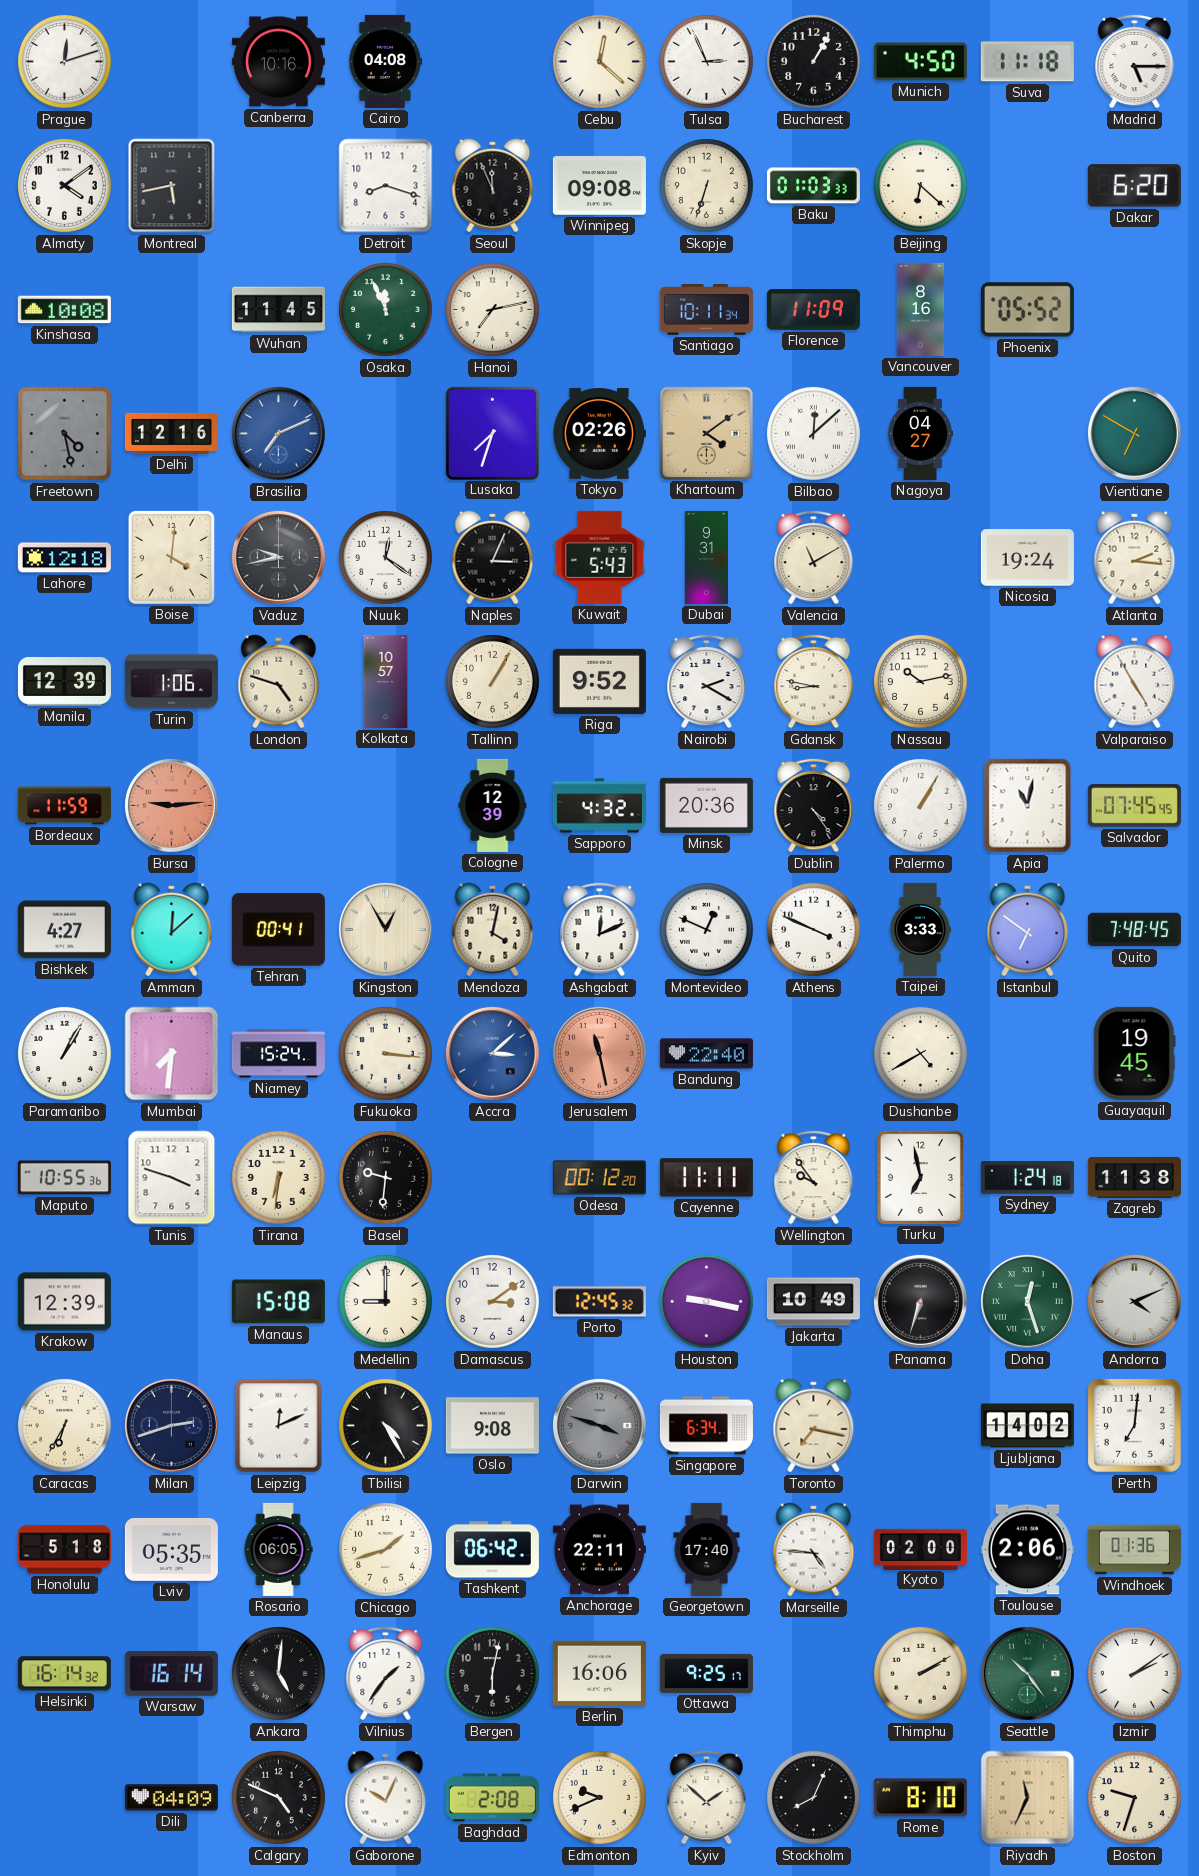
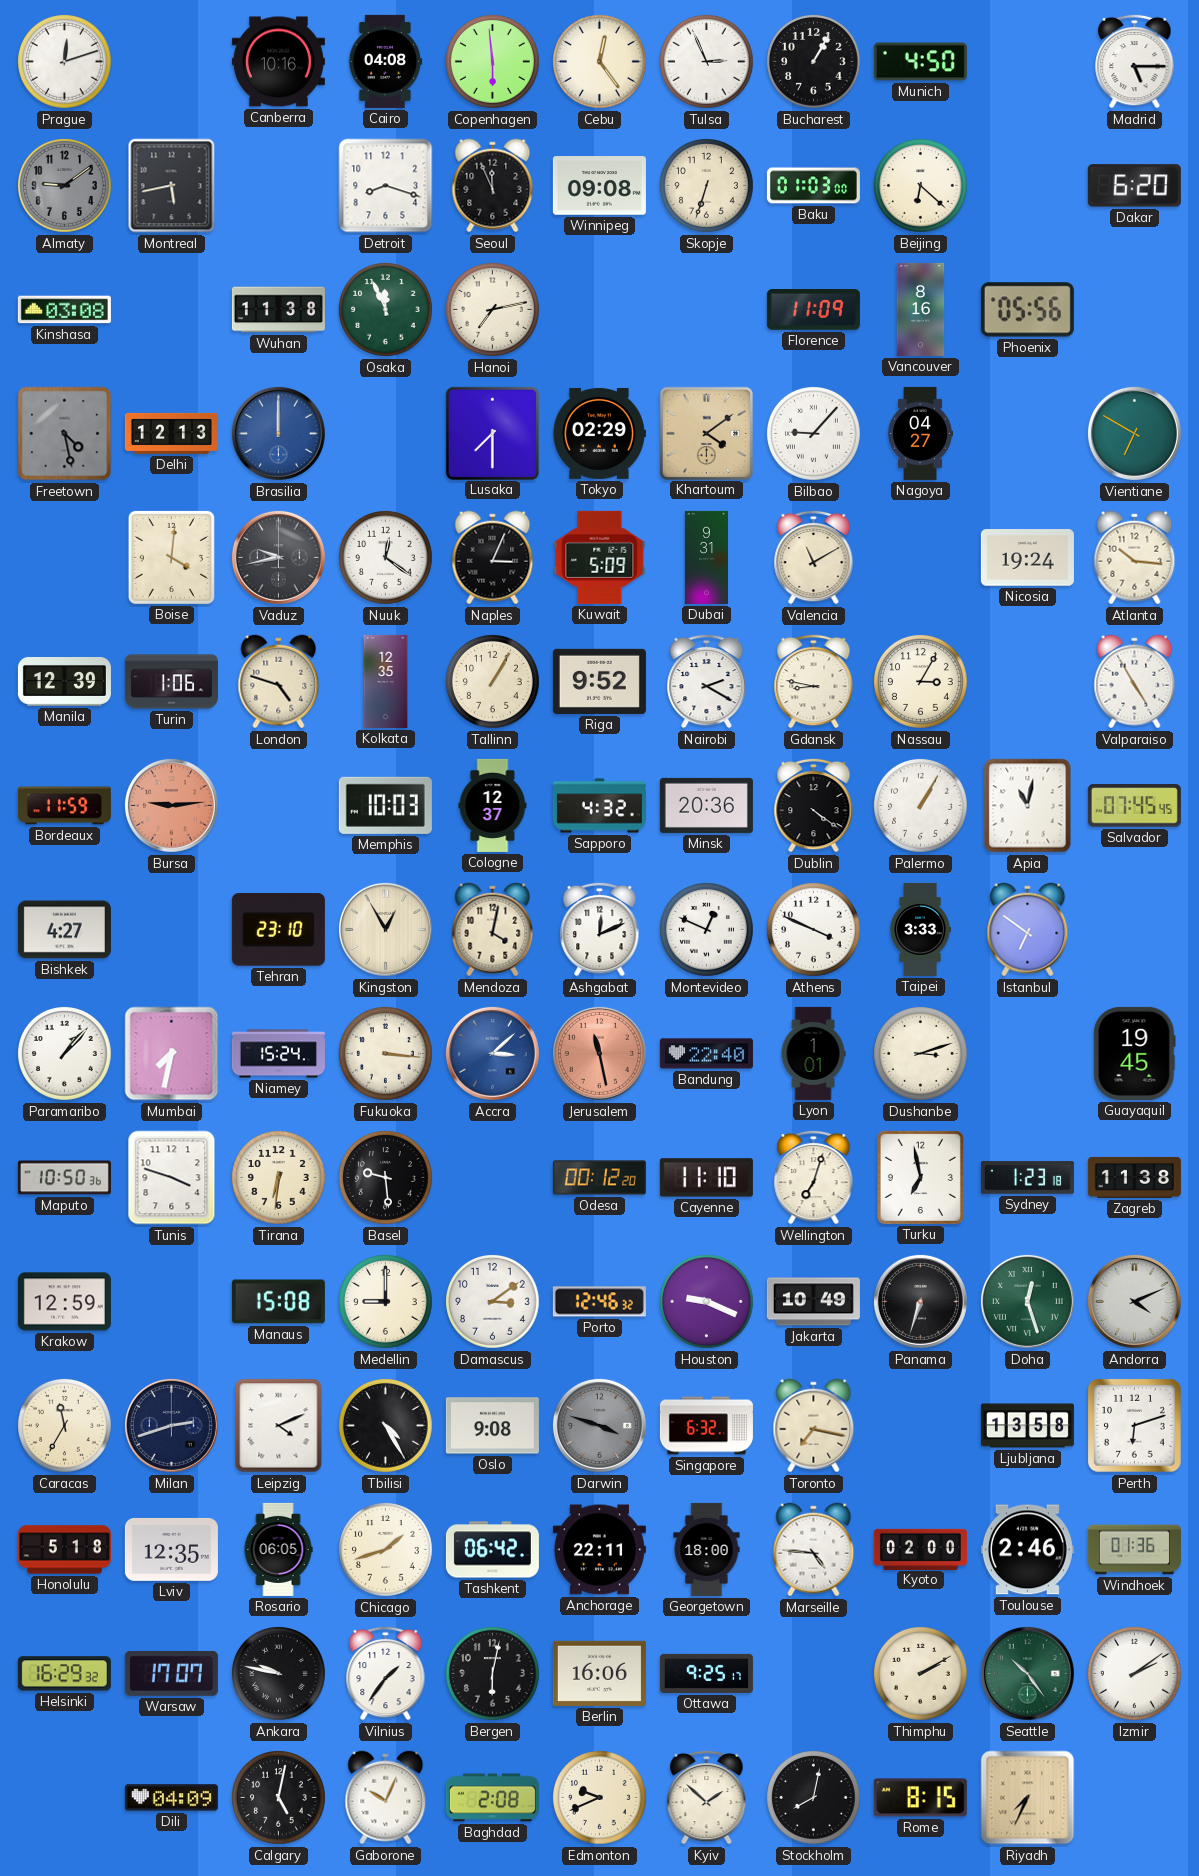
Copenhagen: none -> 5:59
Cebu: 12:22 -> 12:24
Suva: 11:18 -> none
Almaty: 4:09 -> 9:09
Almaty dial: white -> grey
Baku: 01:03:33 -> 01:03:00
Kinshasa: 10:08 -> 03:08
Wuhan: 11:45 -> 11:38
Santiago: 10:11 -> none
Phoenix: 05:52 -> 05:56
Delhi: 12:16 -> 12:13
Brasilia: 7:11 -> 12:00
Lusaka: 7:33 -> 7:30
Tokyo: 02:26 -> 02:29
Bilbao: 12:08 -> 9:07
Lahore: 12:18 -> none
Kuwait: 5:43 -> 5:09
Atlanta: 2:16 -> 10:16
Kolkata: 10:57 -> 12:35
Nassau: 10:13 -> 3:05
Memphis: none -> 10:03
Cologne: 12:39 -> 12:37
Dublin: 4:24 -> 4:21
Amman: 12:08 -> none
Tehran: 00:41 -> 23:10
Quito: 7:48 -> none
Paramaribo: 1:05 -> 1:07
Mumbai: 7:31 -> 7:32
Lyon: none -> 1:01
Dushanbe: 4:40 -> 3:12
Maputo: 10:55 -> 10:50
Basel: 9:31 -> 9:29
Cayenne: 11:11 -> 11:10
Wellington: 9:54 -> 7:03
Sydney: 1:24 -> 1:23
Krakow: 12:39 -> 12:59
Porto: 12:45 -> 12:46
Houston: 9:17 -> 9:19
Caracas: 6:35 -> 11:35
Leipzig: 12:11 -> 4:11
Singapore: 6:34 -> 6:32
Ljubljana: 14:02 -> 13:58
Perth: 7:01 -> 6:12
Lviv: 05:35 -> 12:35
Georgetown: 17:40 -> 18:00
Toulouse: 2:06 -> 2:46
Helsinki: 16:14 -> 16:29
Warsaw: 16:14 -> 17:07
Ankara: 5:01 -> 9:47
Calgary: 4:49 -> 5:02
Stockholm: 8:04 -> 8:02
Rome: 8:10 -> 8:15
Riyadh: 11:34 -> 7:34
Boston: 9:33 -> none
